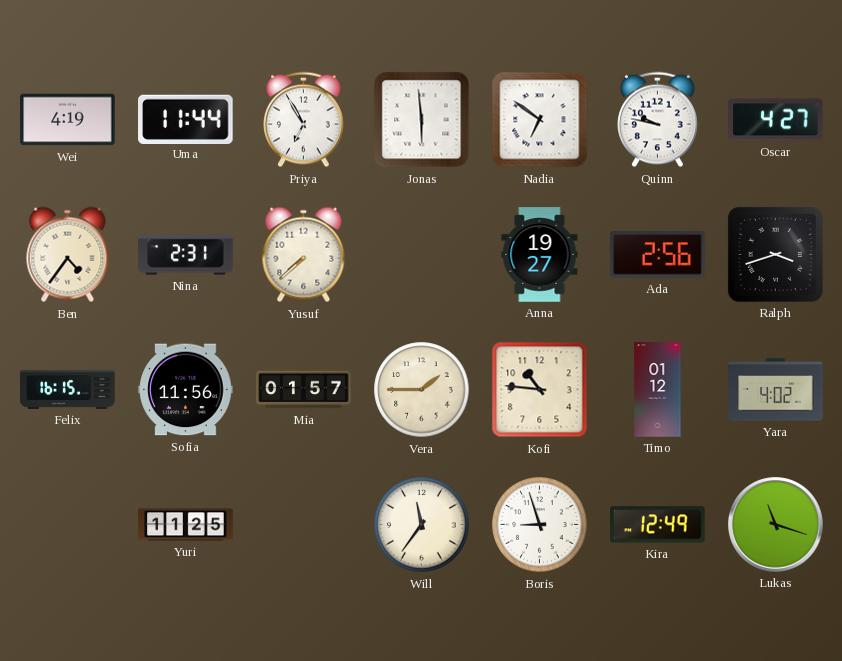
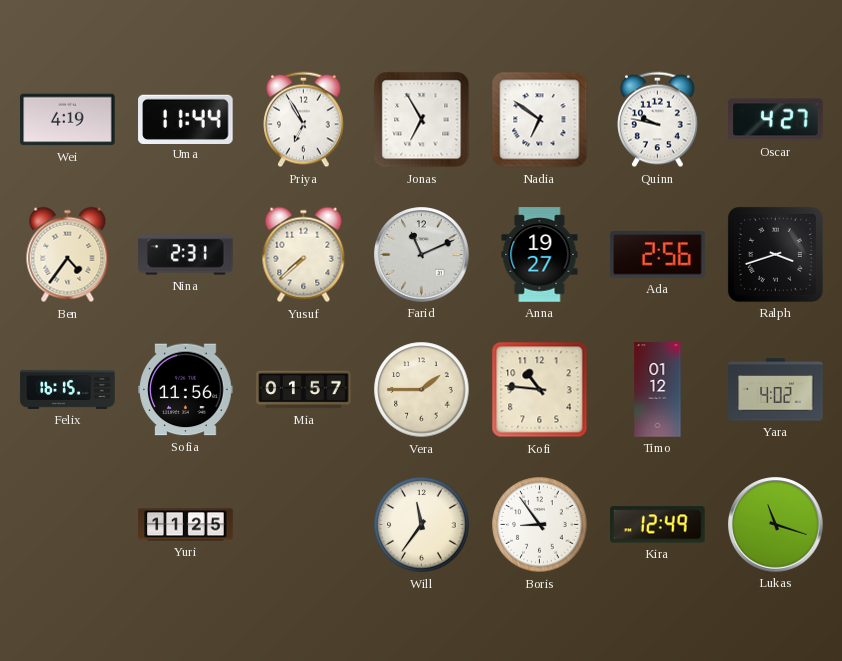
Jonas: 5:59 -> 6:55
Farid: none -> 11:11
Boris: 8:57 -> 8:54
